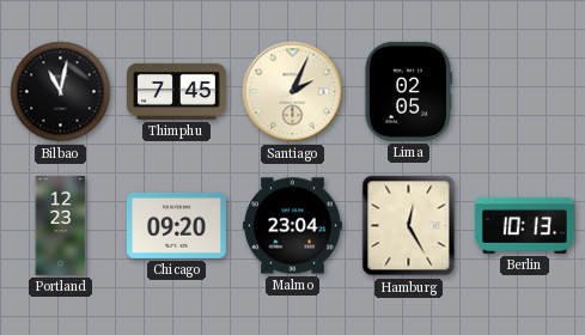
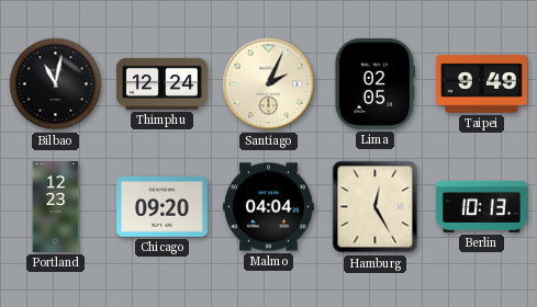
Thimphu: 7:45 -> 12:24
Taipei: none -> 9:49
Malmo: 23:04 -> 04:04
